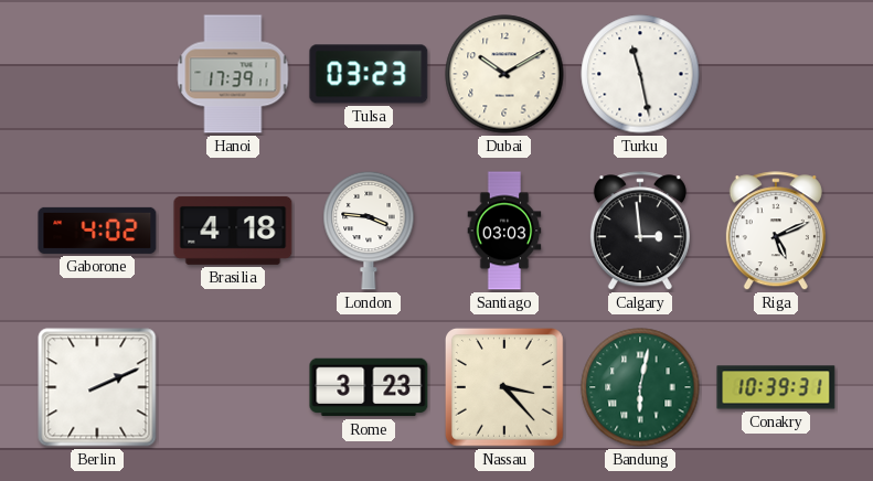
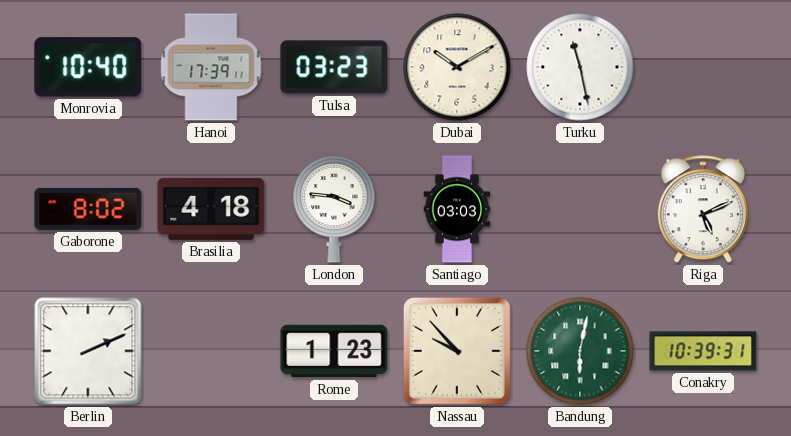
Monrovia: none -> 10:40
Gaborone: 4:02 -> 8:02
Calgary: 2:59 -> none
Rome: 3:23 -> 1:23
Nassau: 3:23 -> 9:53
